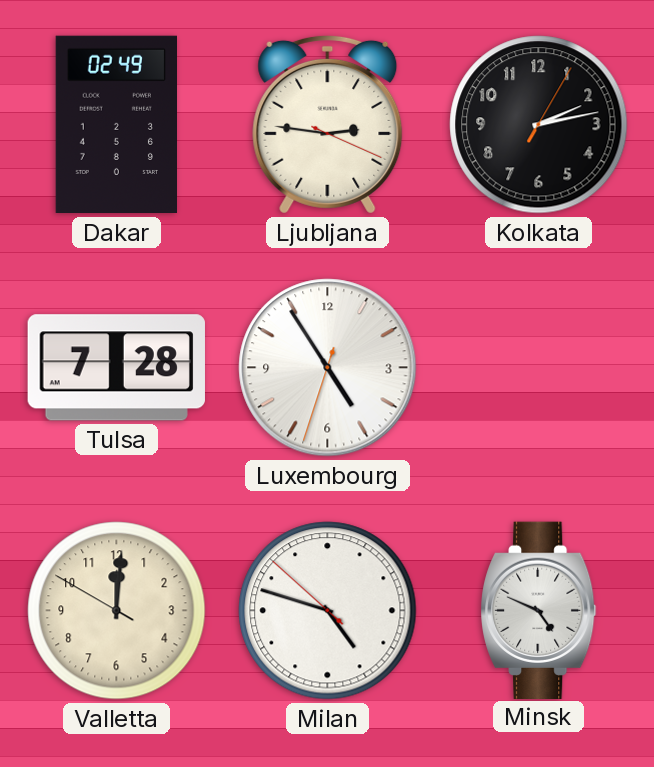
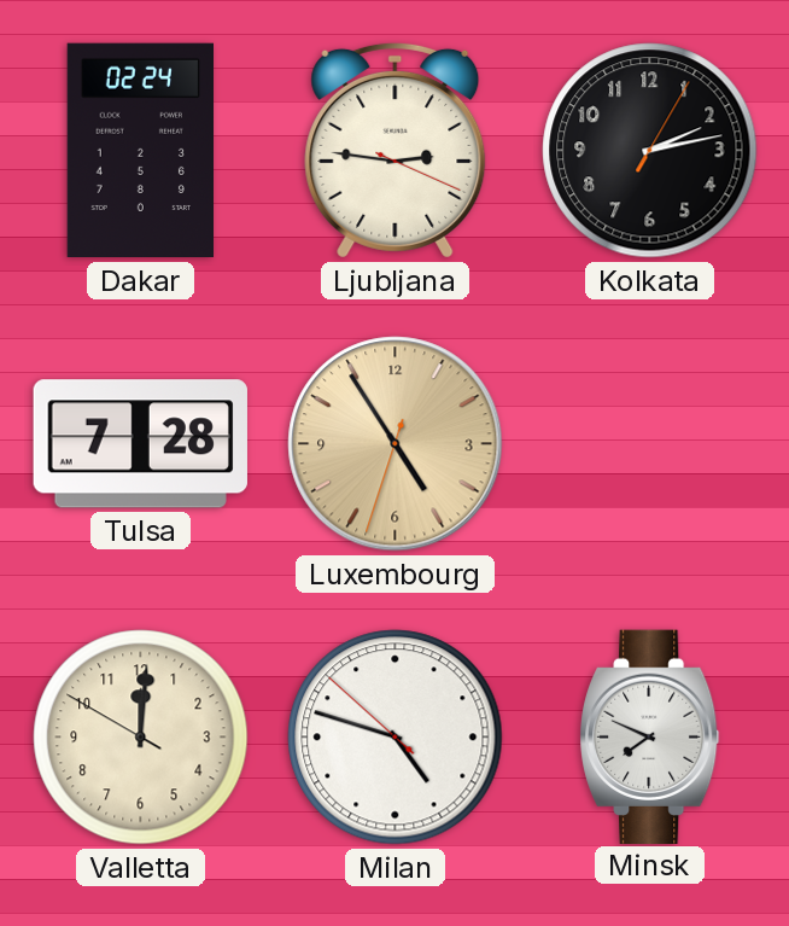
Dakar: 02:49 -> 02:24
Luxembourg dial: white -> champagne
Minsk: 4:49 -> 7:49
